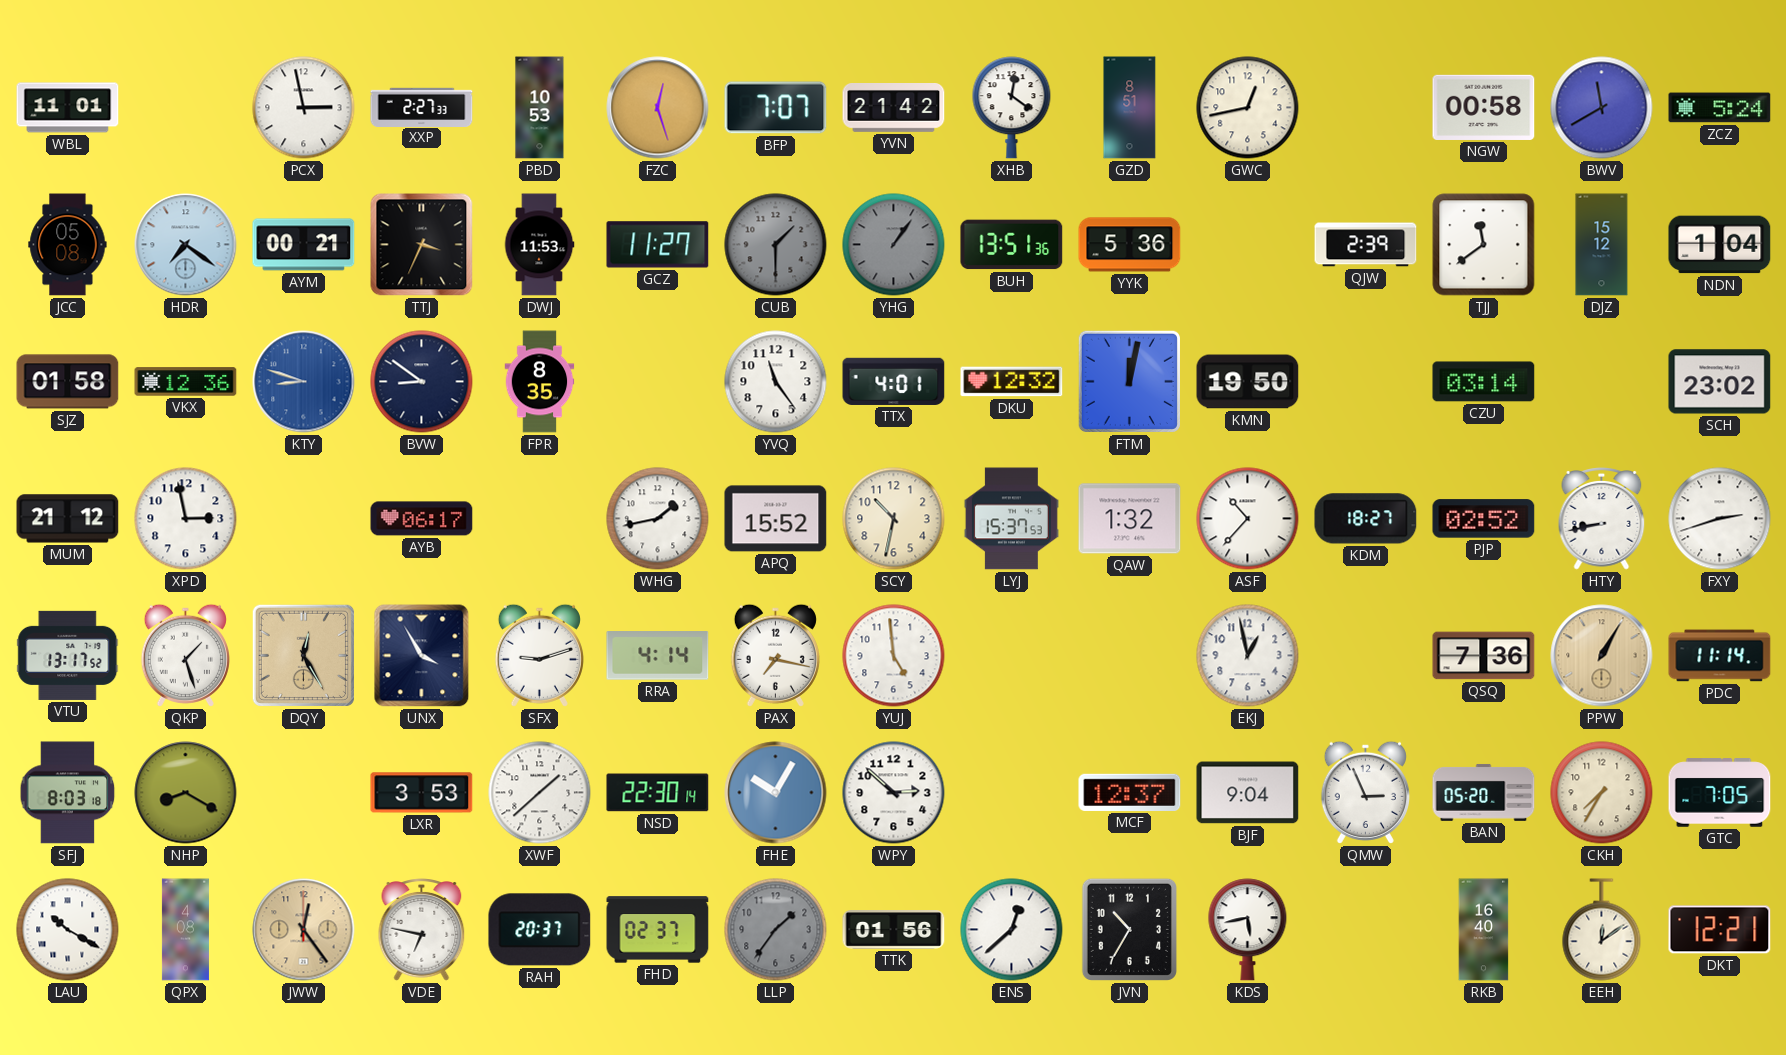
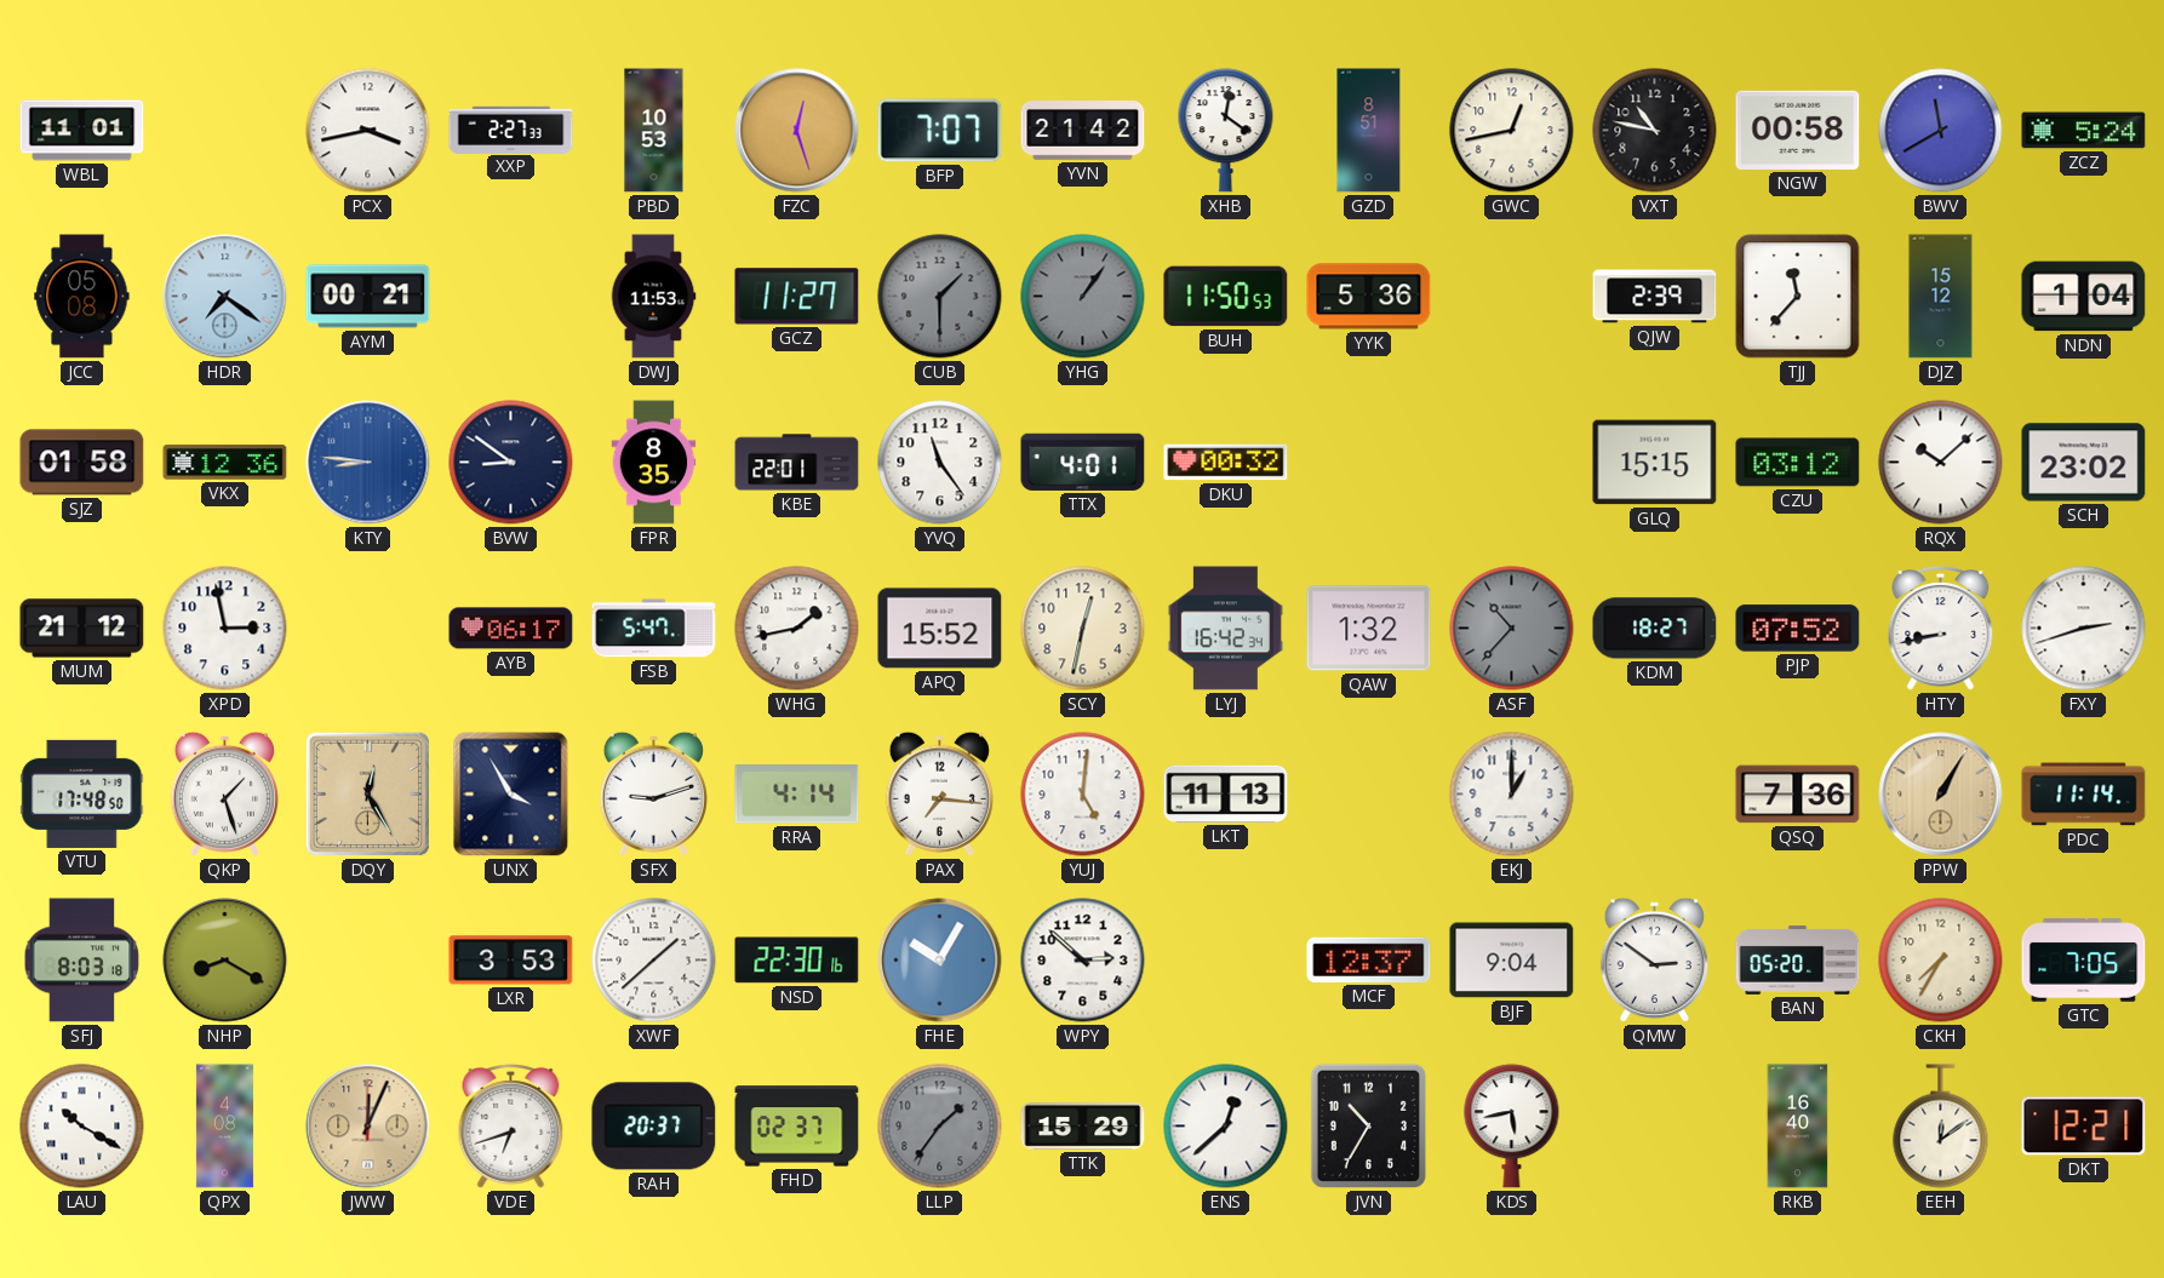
PCX: 2:58 -> 3:43
VXT: none -> 10:47
TTJ: 3:34 -> none
BUH: 13:51 -> 11:50
TJJ: 11:39 -> 11:37
KTY: 8:48 -> 8:46
KBE: none -> 22:01
DKU: 12:32 -> 00:32
FTM: 12:02 -> none
KMN: 19:50 -> none
GLQ: none -> 15:15
CZU: 03:14 -> 03:12
RQX: none -> 10:08
FSB: none -> 5:47
SCY: 10:32 -> 12:32
LYJ: 15:37 -> 16:42
ASF dial: white -> grey
PJP: 02:52 -> 07:52
VTU: 13:17 -> 17:48
PAX: 7:17 -> 7:16
YUJ: 4:59 -> 5:01
LKT: none -> 11:13
EKJ: 12:58 -> 1:00
NSD: 22:30:14 -> 22:30:16
QMW: 2:56 -> 2:51
JWW: 12:24 -> 12:04
VDE: 6:47 -> 6:42
TTK: 01:56 -> 15:29
